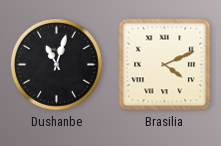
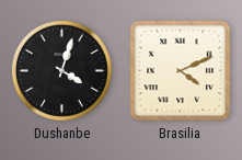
Dushanbe: 11:03 -> 4:03
